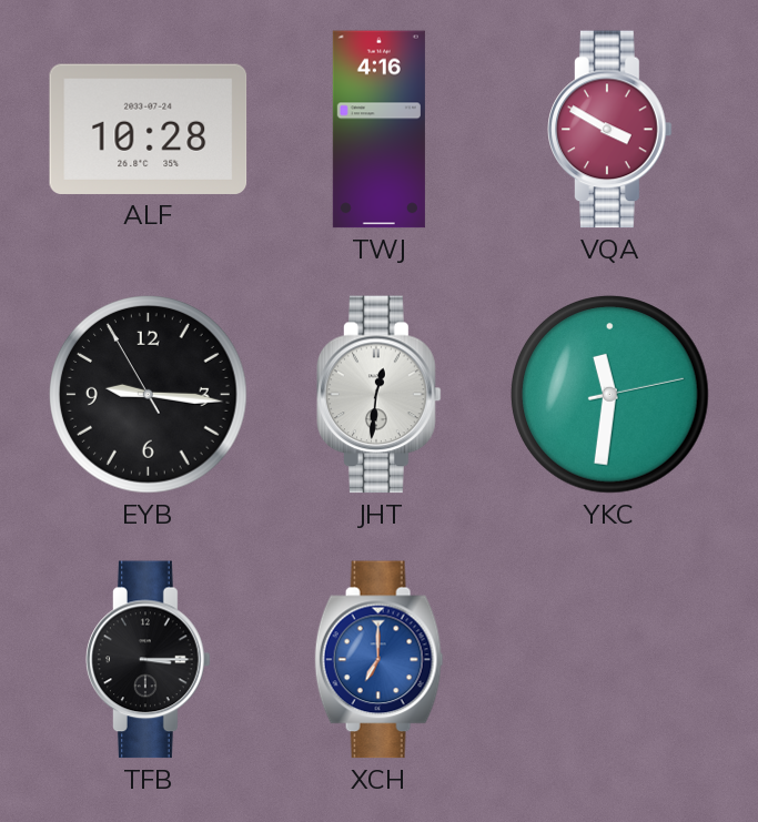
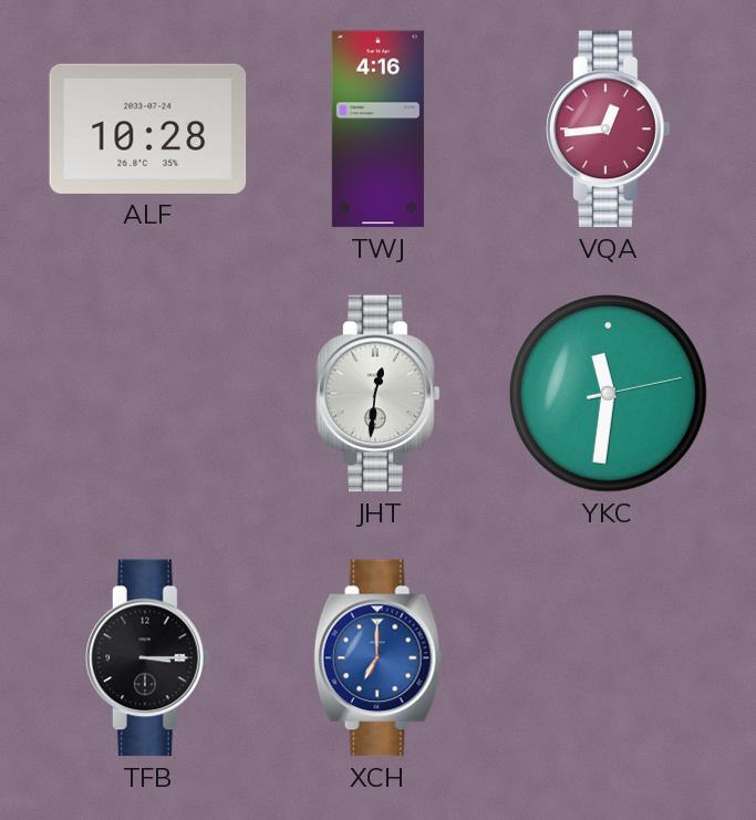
VQA: 3:50 -> 12:44
EYB: 9:15 -> none
